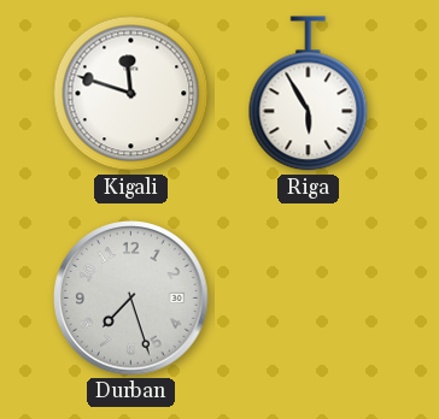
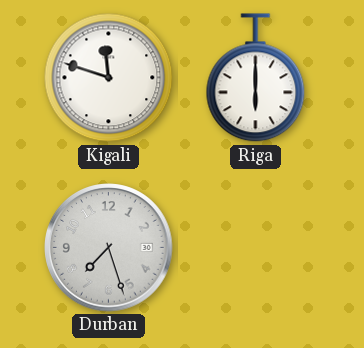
Riga: 5:55 -> 6:00
